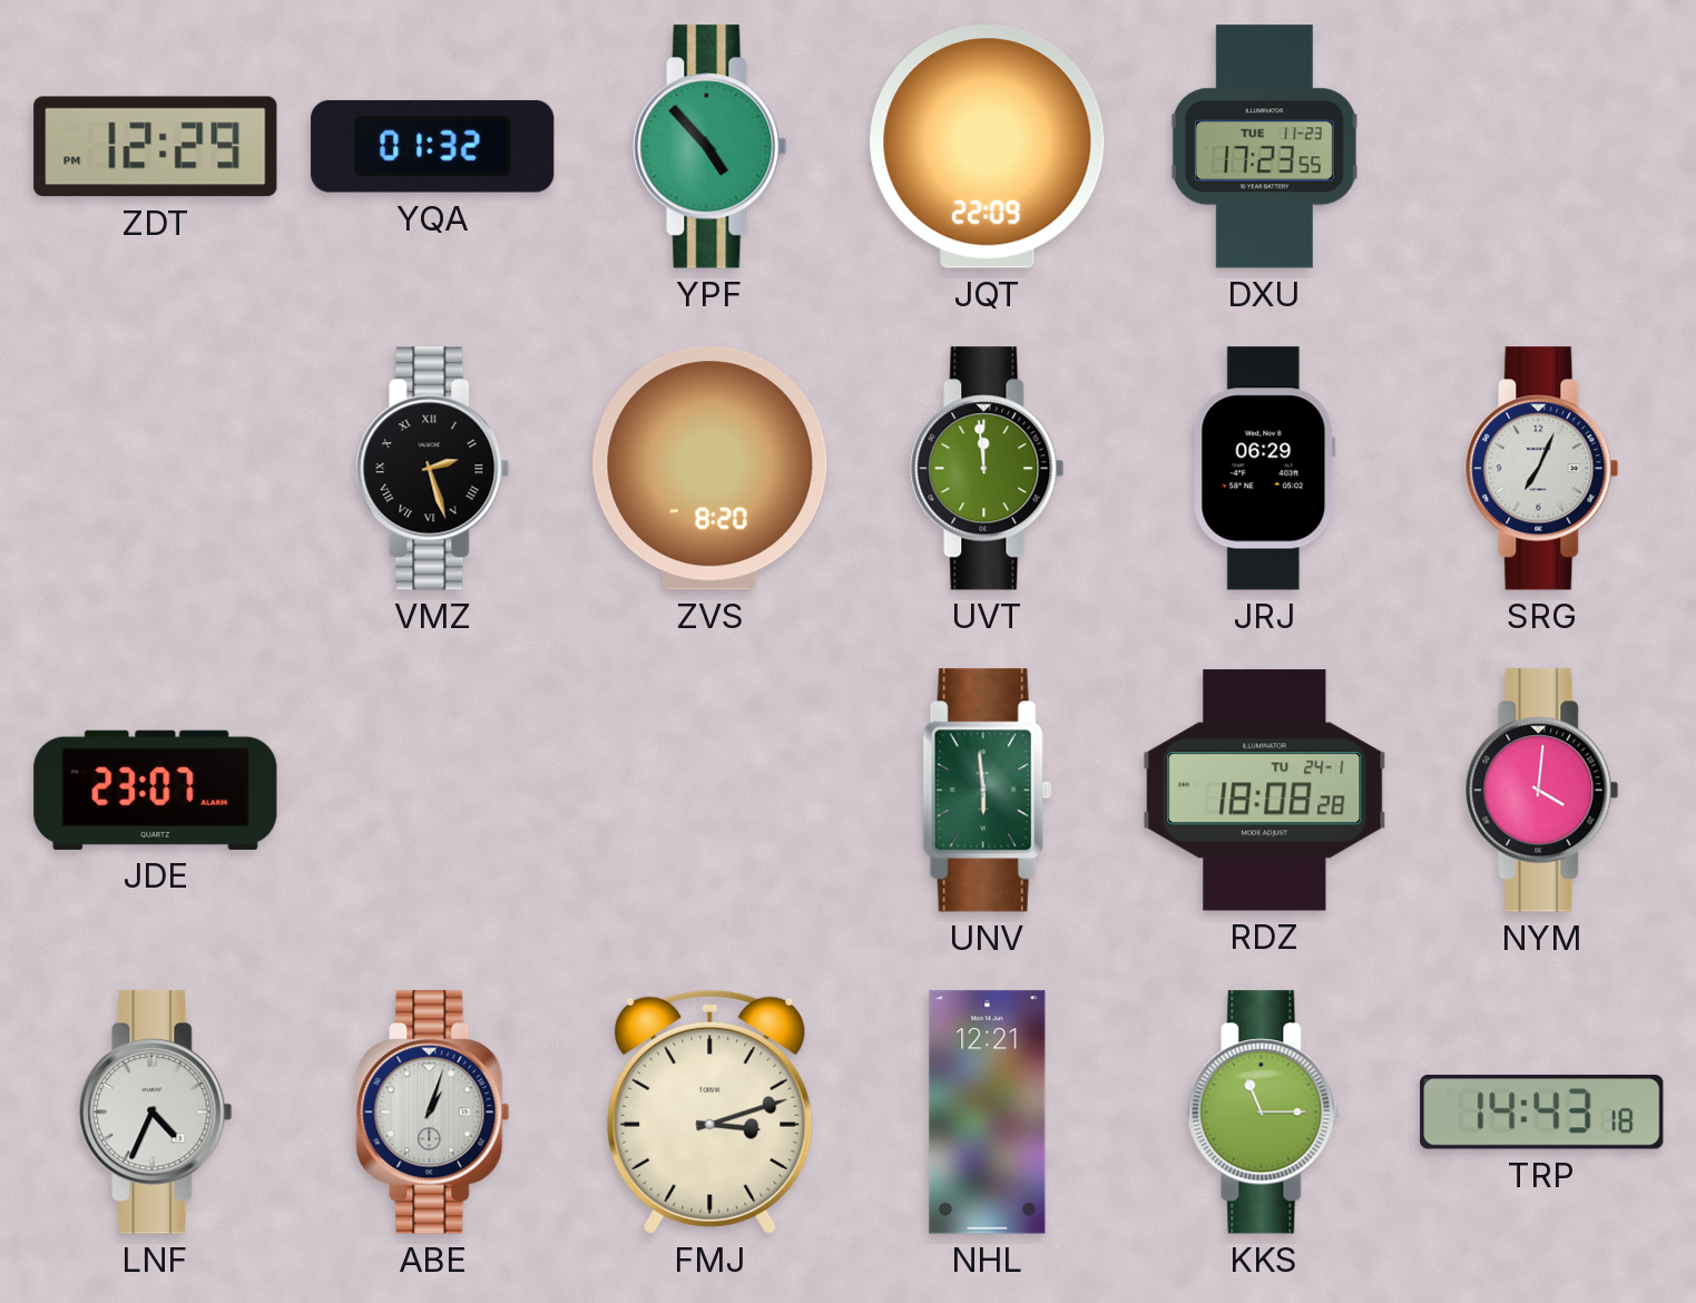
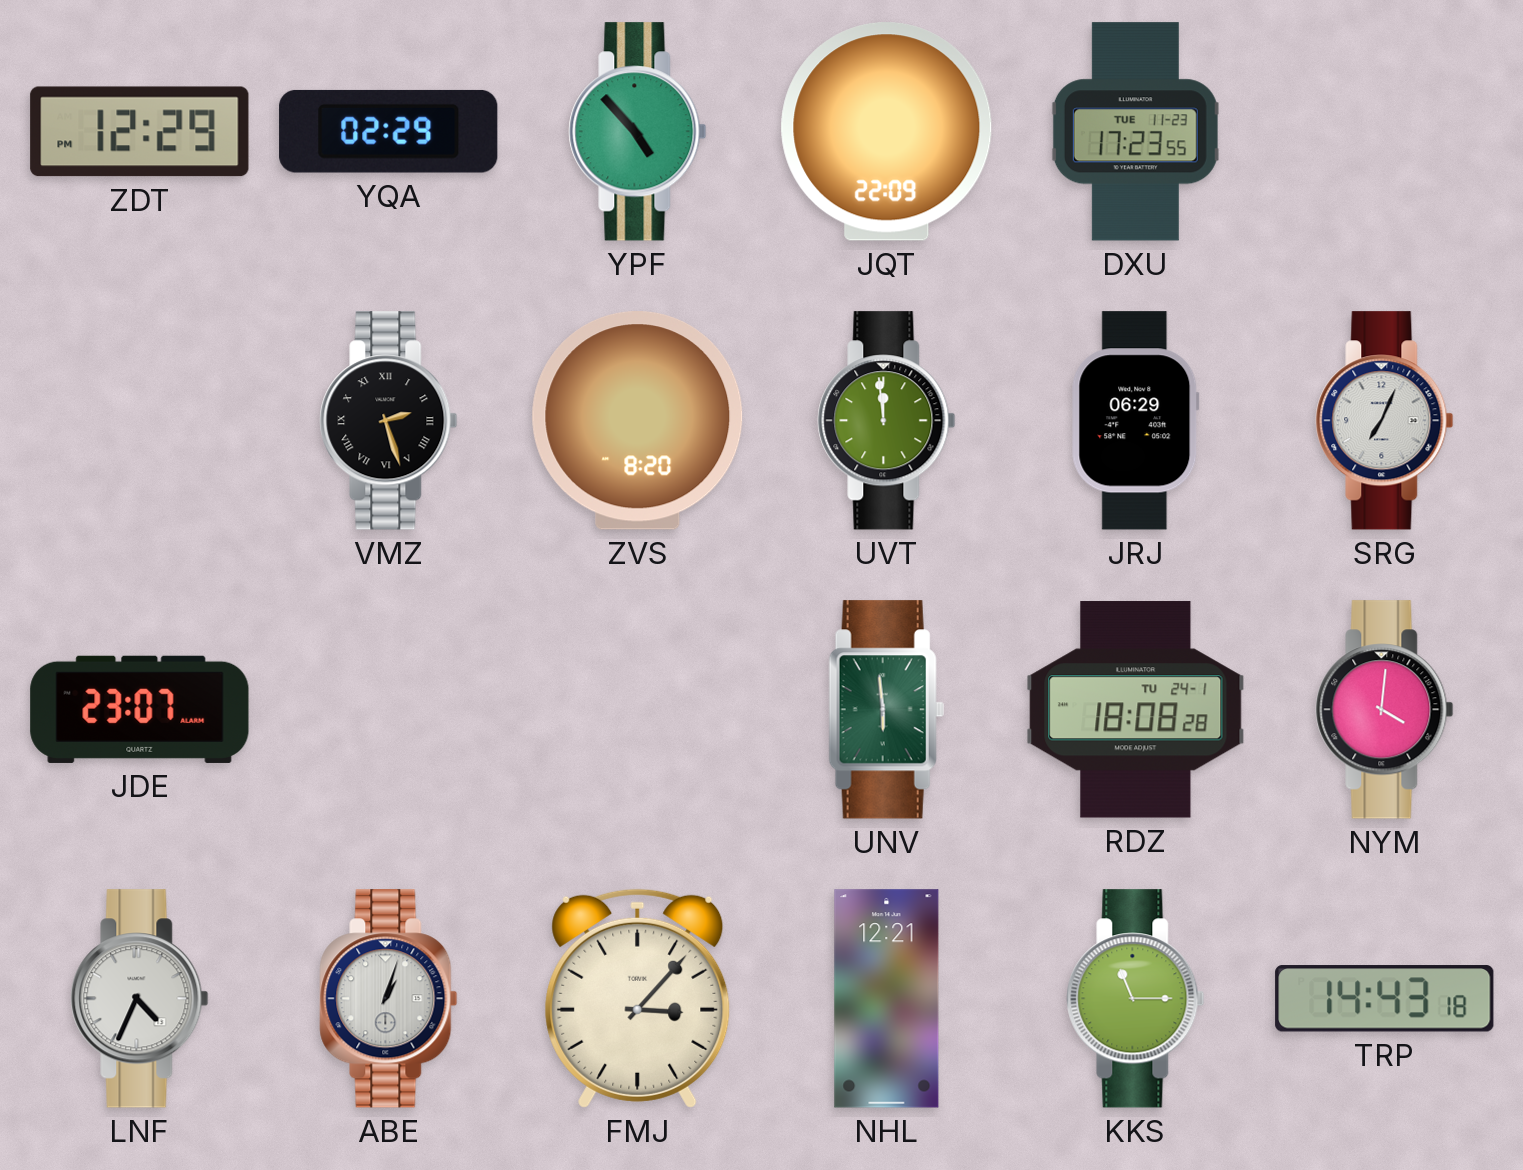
YQA: 01:32 -> 02:29
FMJ: 3:12 -> 3:07
